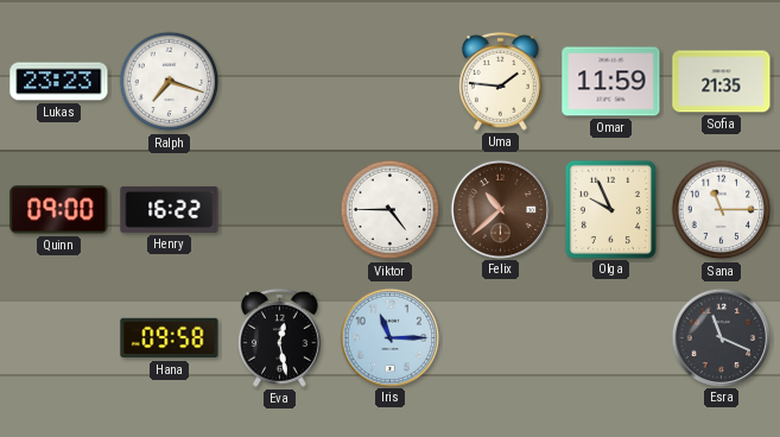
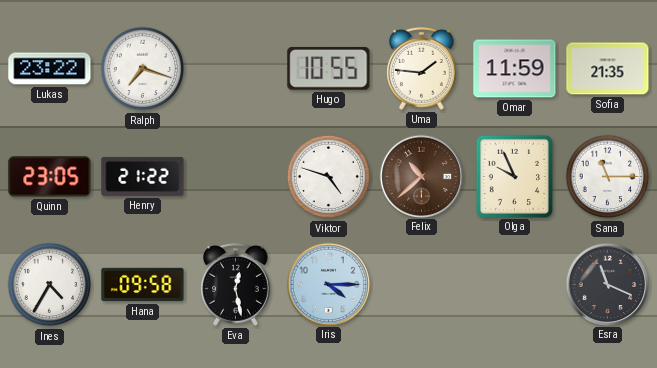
Lukas: 23:23 -> 23:22
Hugo: none -> 10:55
Quinn: 09:00 -> 23:05
Henry: 16:22 -> 21:22
Viktor: 4:45 -> 4:48
Ines: none -> 4:35
Iris: 11:15 -> 4:15
